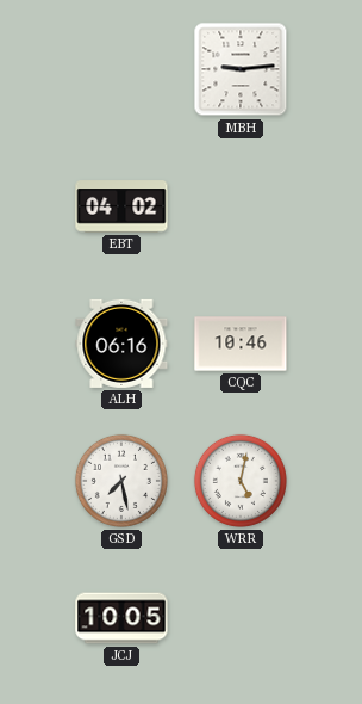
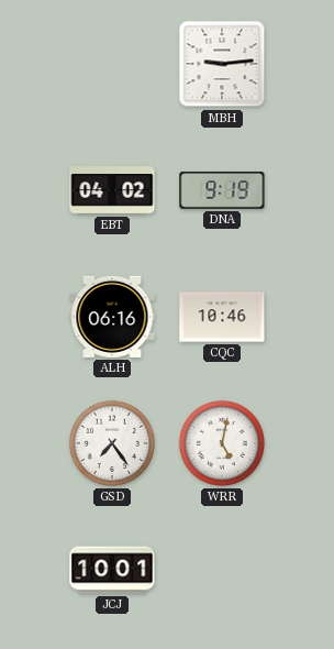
DNA: none -> 9:19
GSD: 7:28 -> 7:24
JCJ: 10:05 -> 10:01
